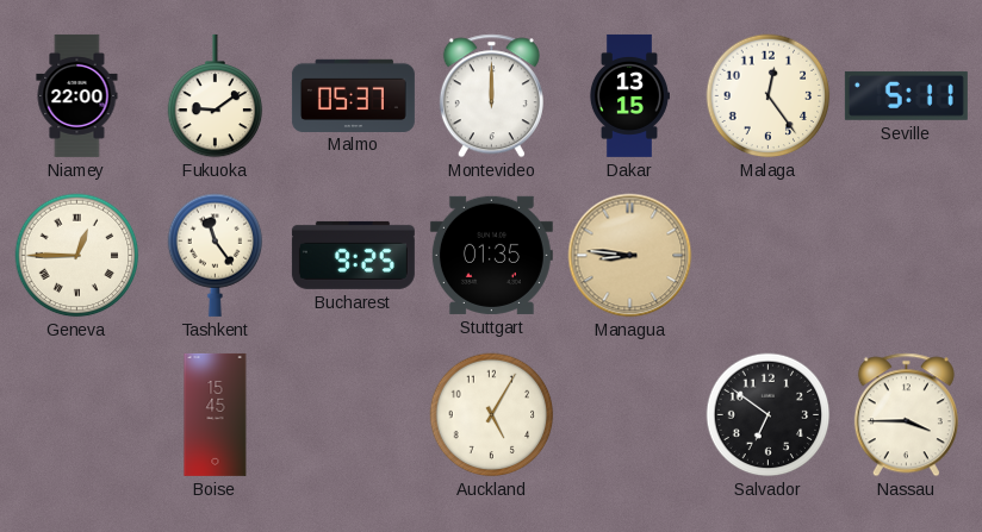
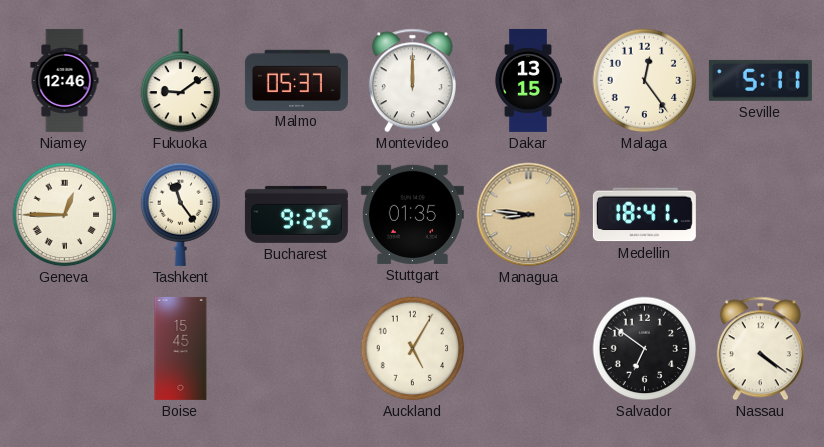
Niamey: 22:00 -> 12:46
Medellin: none -> 18:41
Nassau: 3:45 -> 4:21
